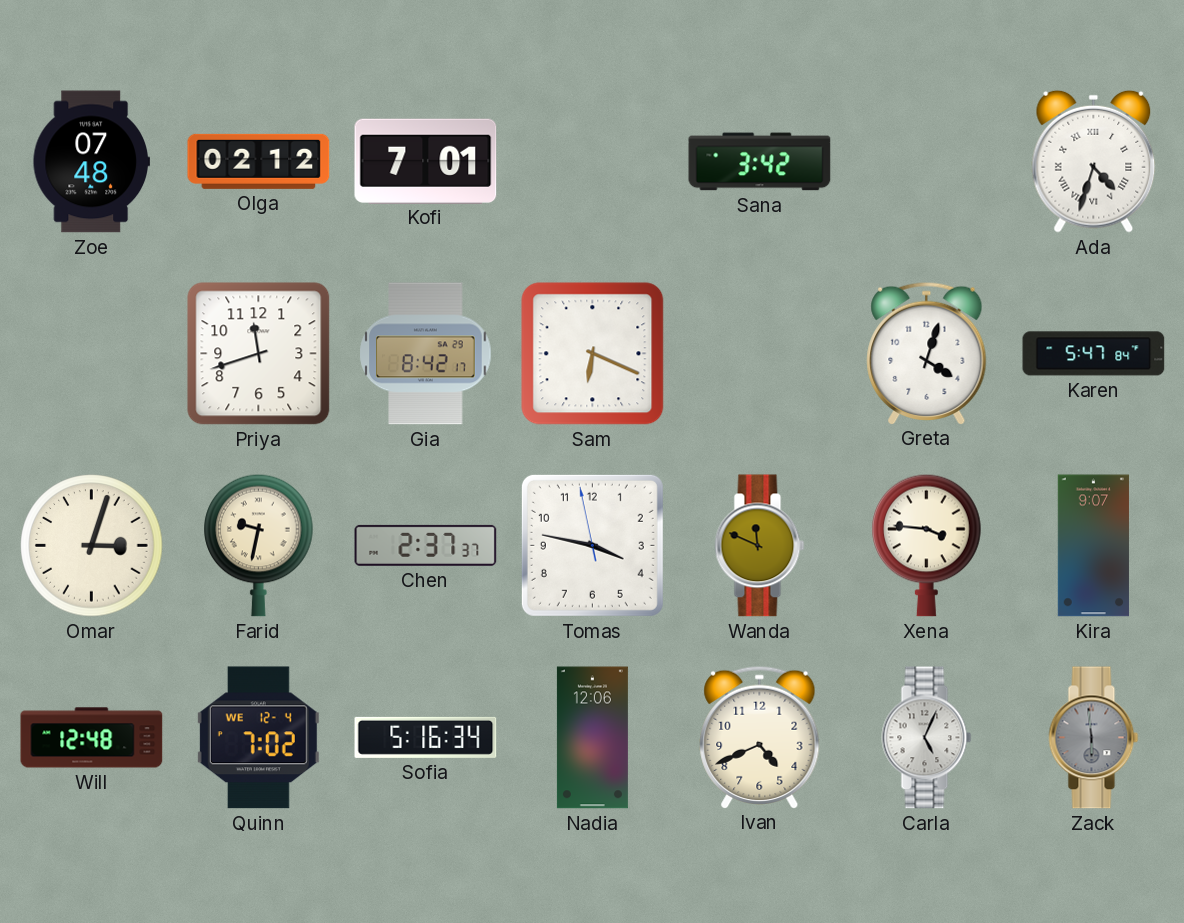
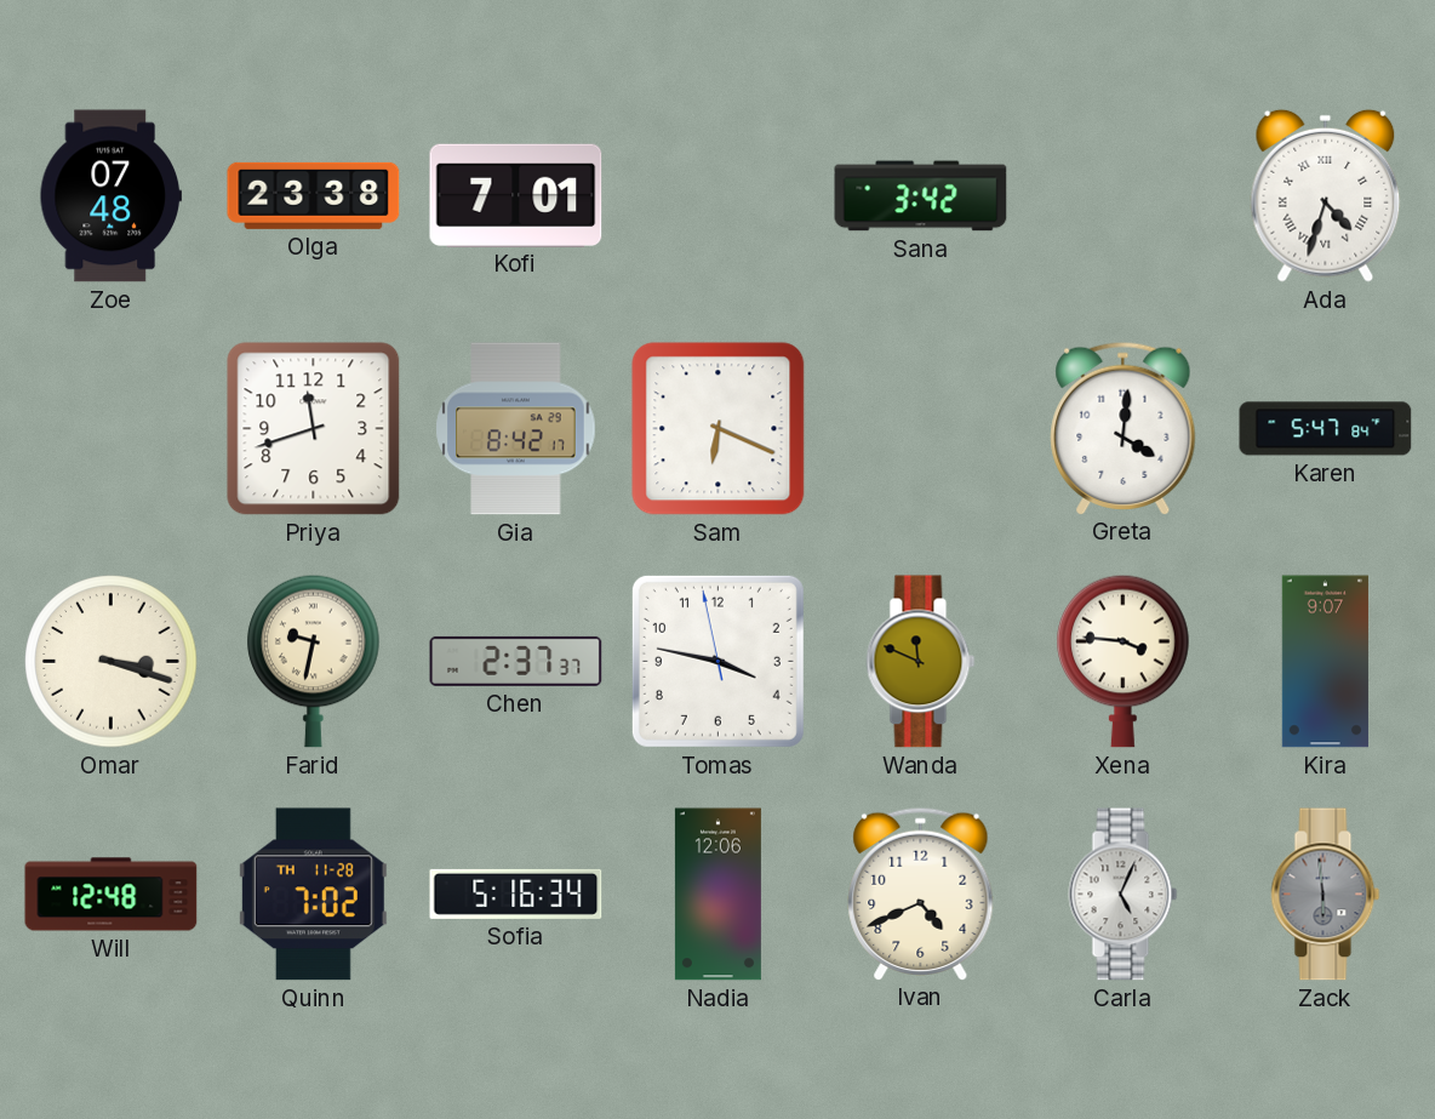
Olga: 02:12 -> 23:38
Greta: 4:03 -> 4:01
Omar: 3:03 -> 3:18
Quinn date: WE 12-4 -> TH 11-28
